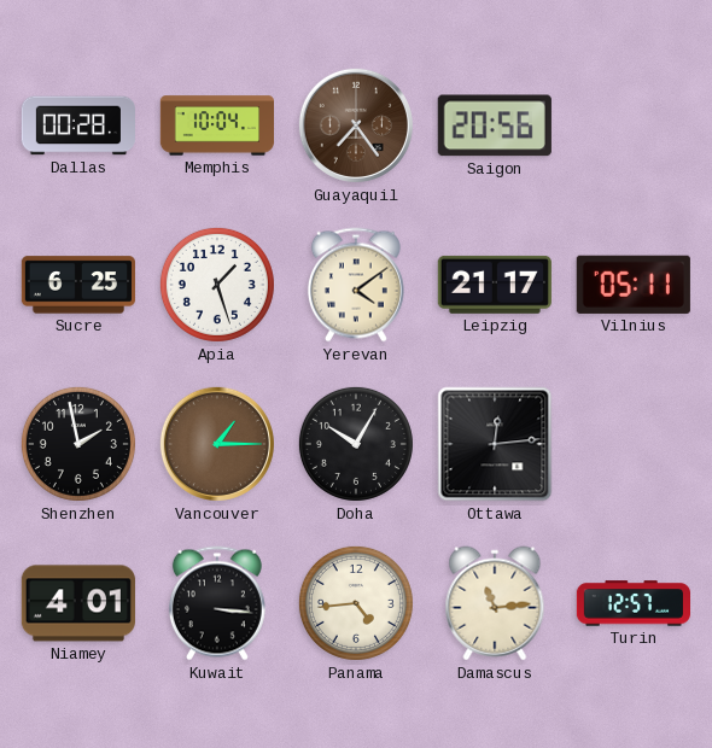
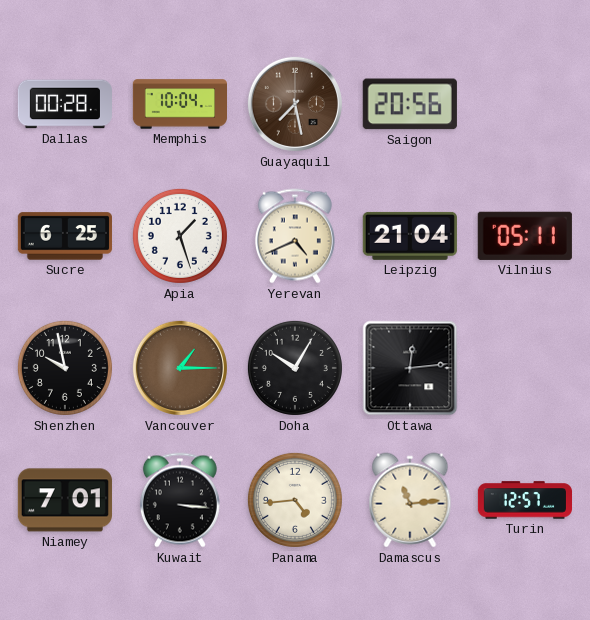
Guayaquil: 7:24 -> 7:28
Yerevan: 4:09 -> 4:41
Leipzig: 21:17 -> 21:04
Shenzhen: 1:58 -> 9:58
Niamey: 4:01 -> 7:01
